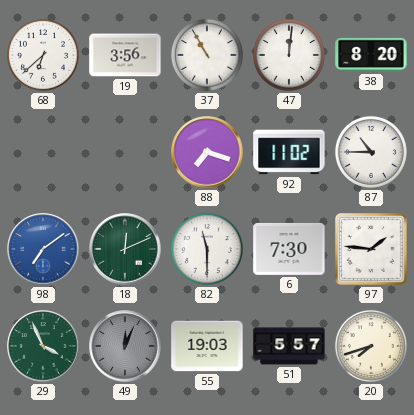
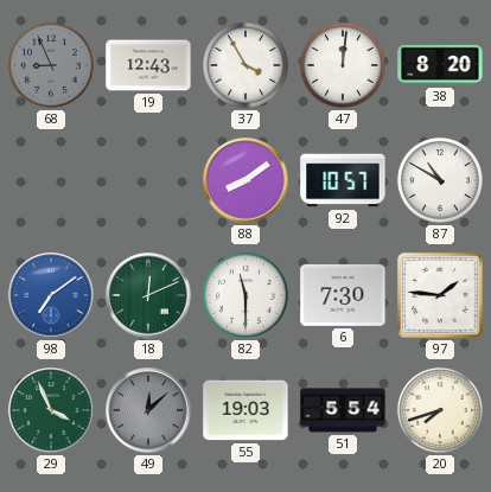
68: 6:38 -> 8:56
68 dial: white -> grey
19: 3:56 -> 12:43
37: 10:55 -> 3:55
88: 7:18 -> 8:09
92: 11:02 -> 10:57
87: 10:45 -> 10:50
49: 12:04 -> 12:08
51: 5:57 -> 5:54
